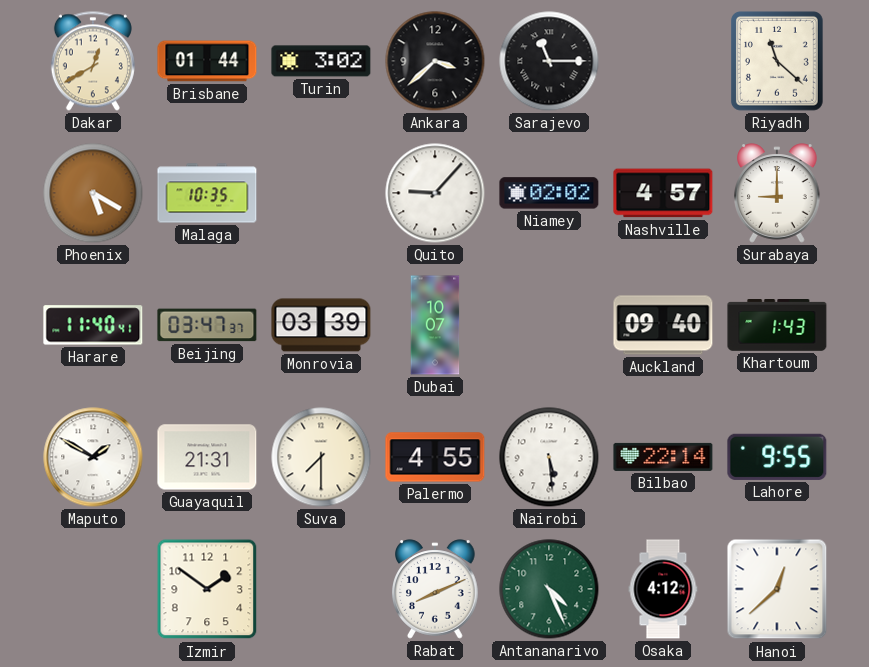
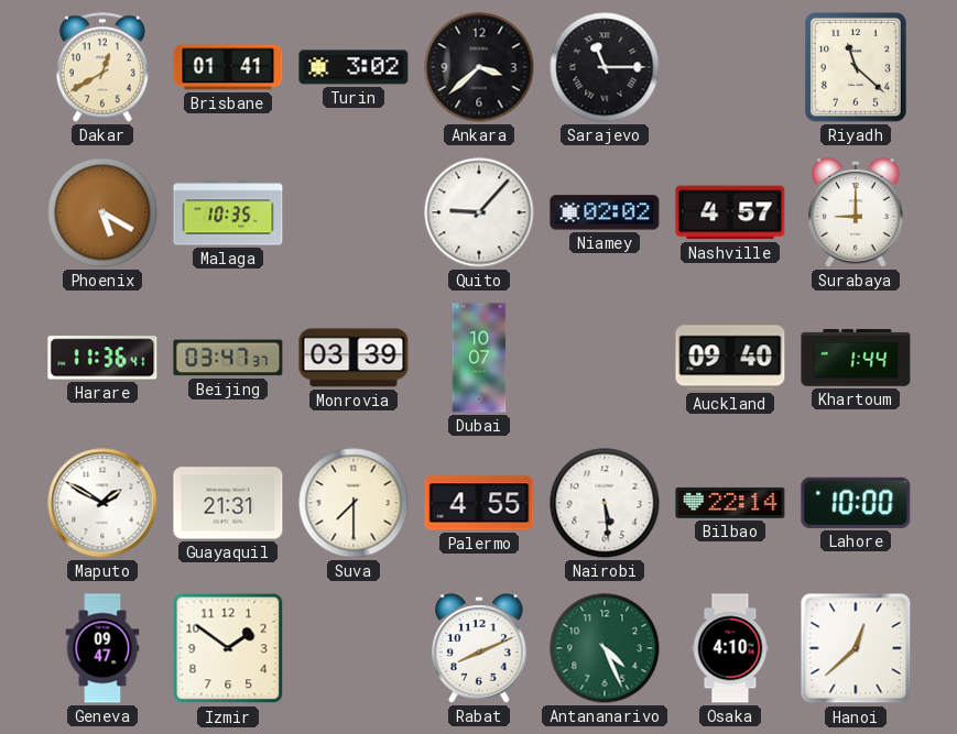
Brisbane: 01:44 -> 01:41
Harare: 11:40 -> 11:36
Khartoum: 1:43 -> 1:44
Lahore: 9:55 -> 10:00
Geneva: none -> 09:47
Osaka: 4:12 -> 4:10
